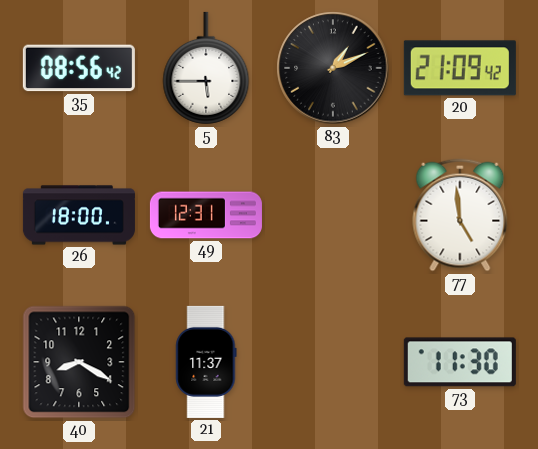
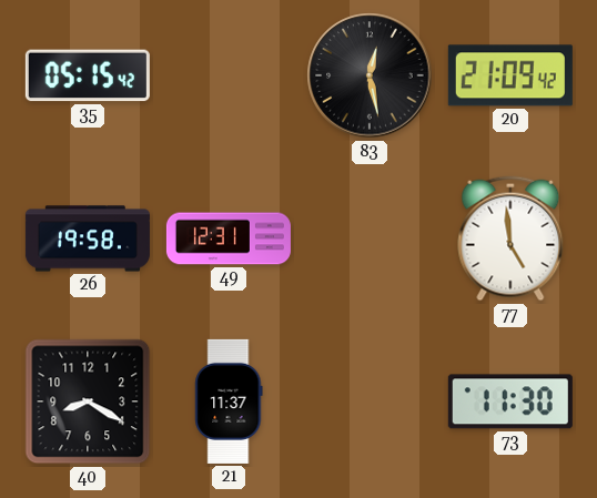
35: 08:56 -> 05:15
5: 5:45 -> none
83: 1:11 -> 12:28
26: 18:00 -> 19:58
